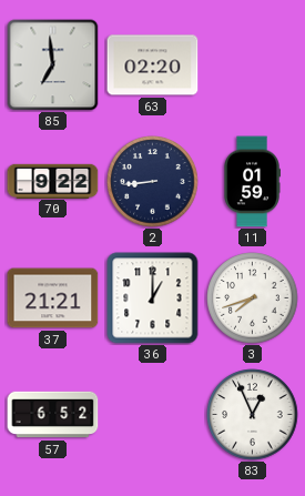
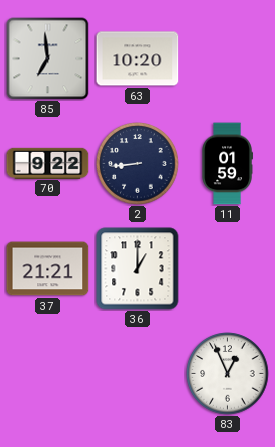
63: 02:20 -> 10:20
3: 7:42 -> none
57: 6:52 -> none
